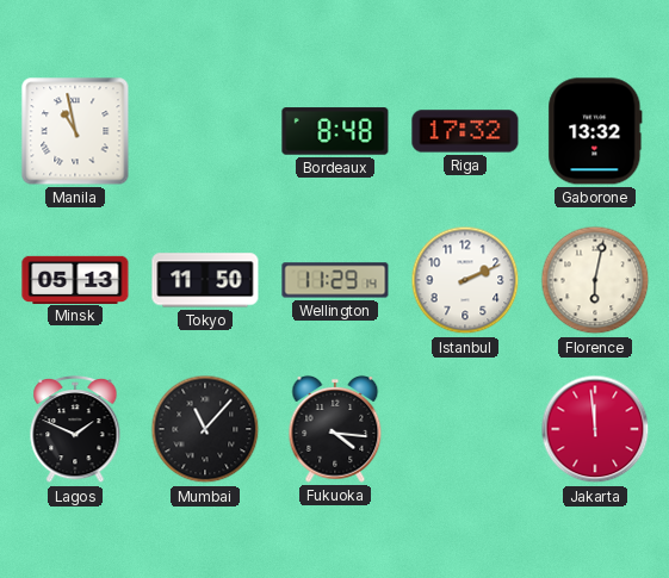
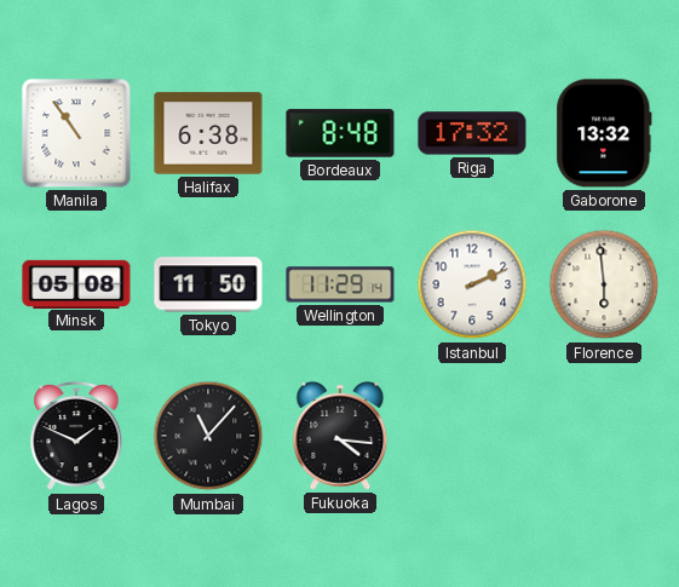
Manila: 10:58 -> 10:54
Halifax: none -> 6:38
Minsk: 05:13 -> 05:08
Florence: 6:02 -> 5:59
Jakarta: 11:59 -> none
